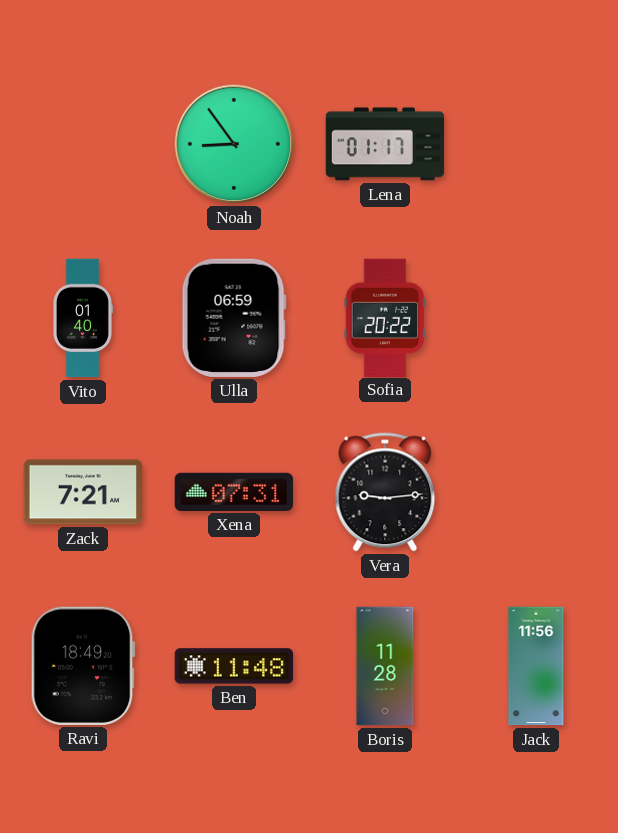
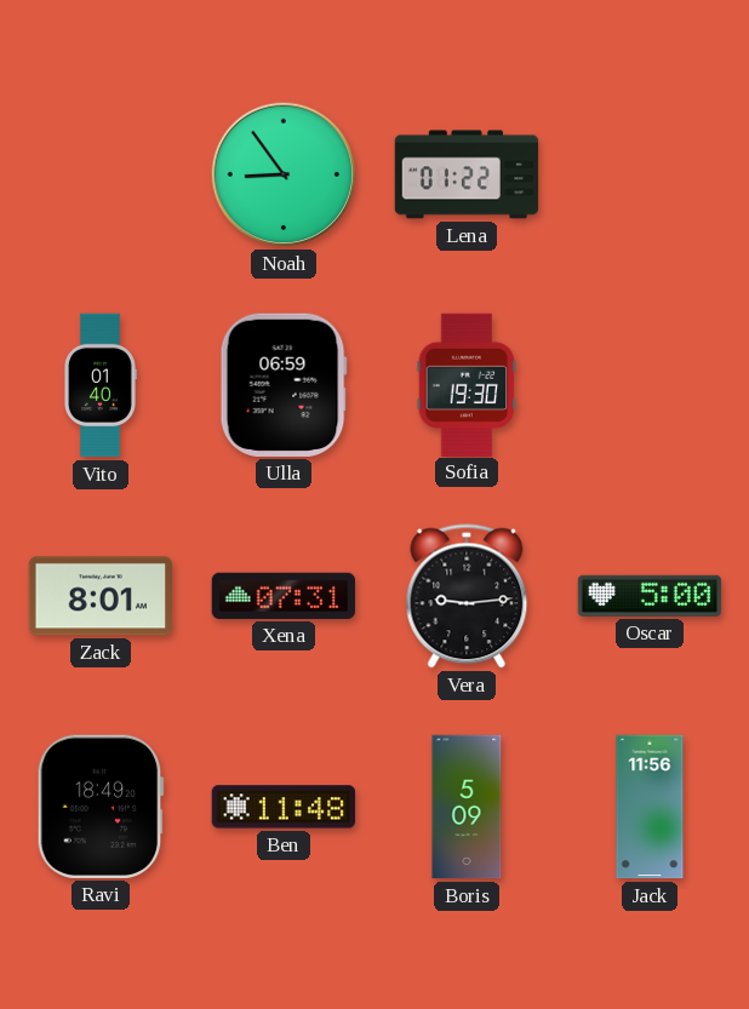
Lena: 01:17 -> 01:22
Sofia: 20:22 -> 19:30
Zack: 7:21 -> 8:01
Oscar: none -> 5:00
Boris: 11:28 -> 5:09
